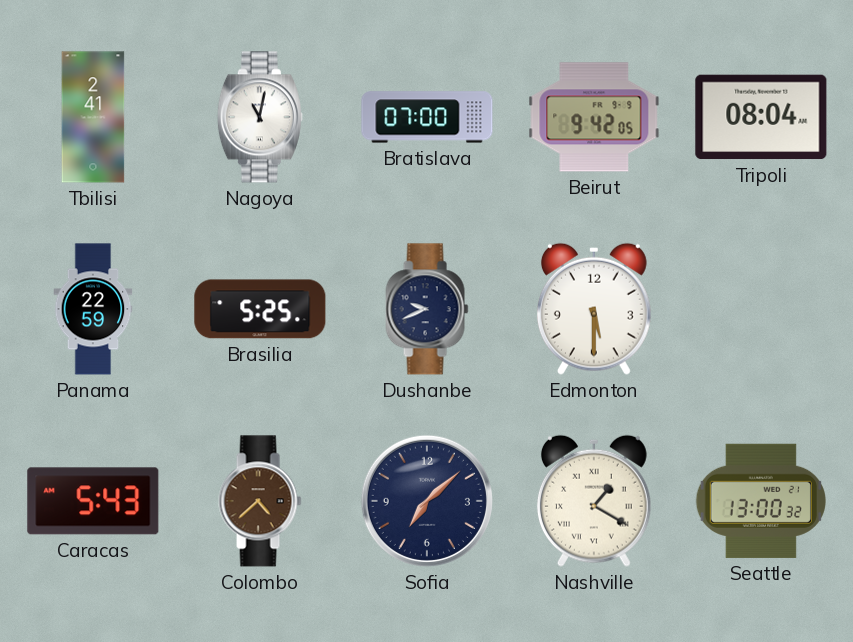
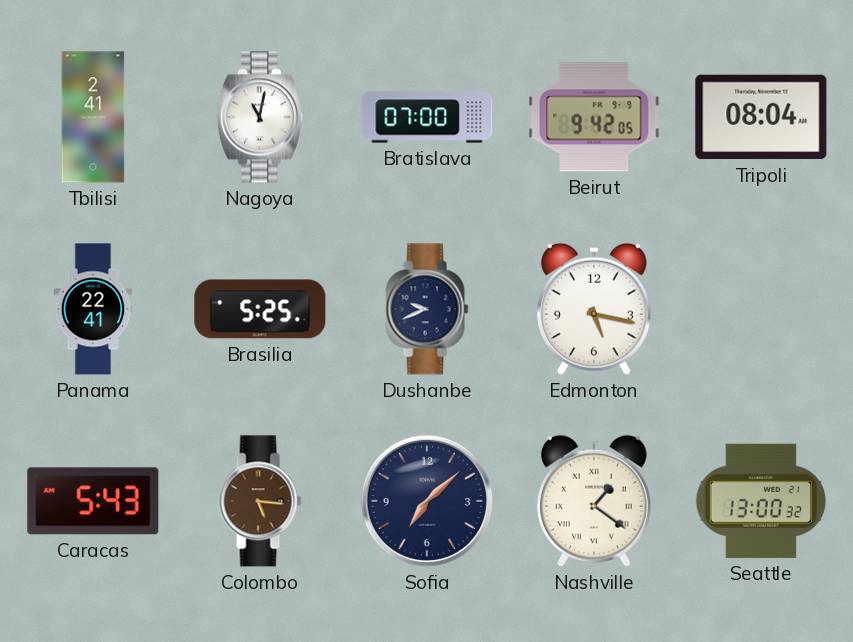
Panama: 22:59 -> 22:41
Edmonton: 5:30 -> 5:17
Colombo: 4:38 -> 5:16
Nashville: 1:20 -> 1:21
